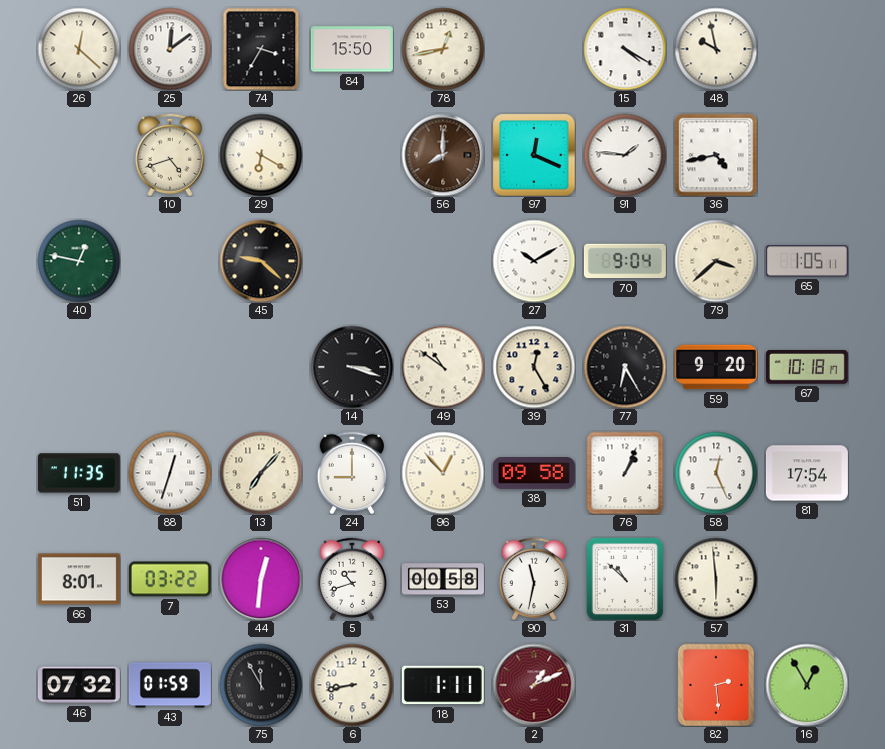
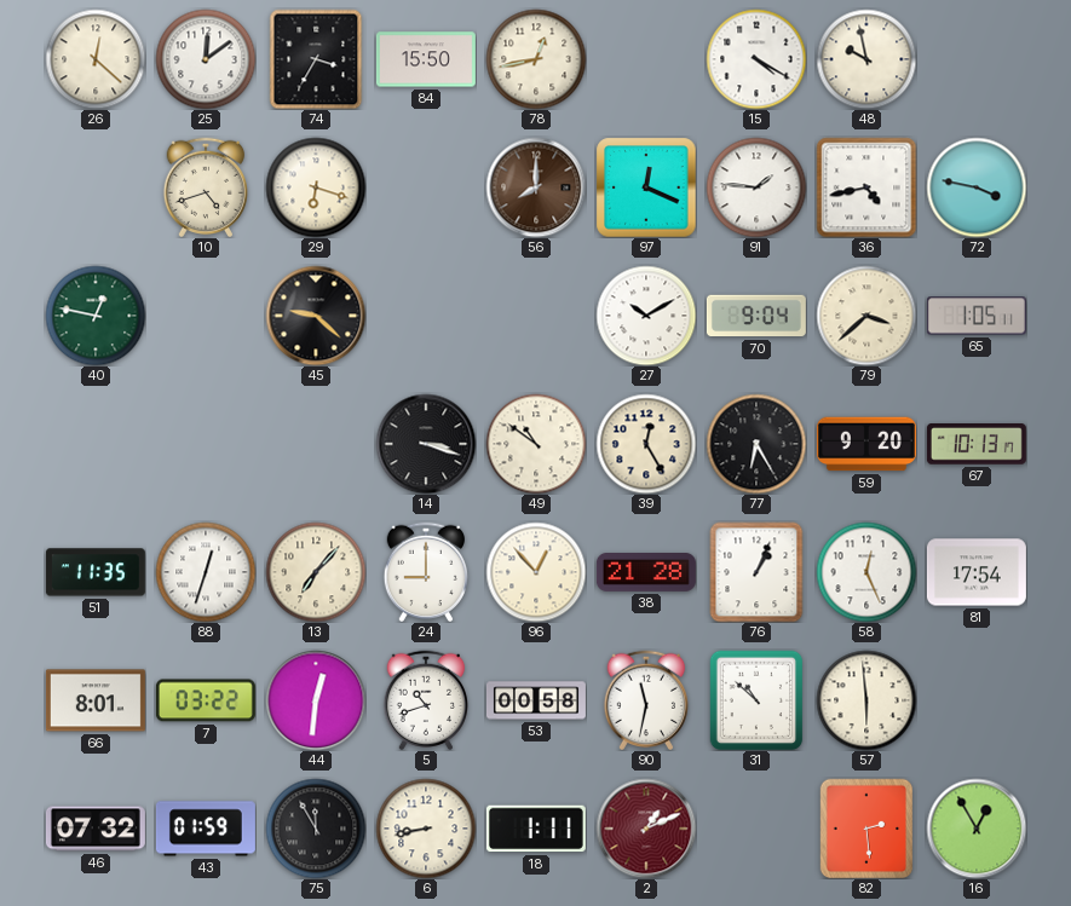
29: 6:20 -> 6:18
72: none -> 3:47
67: 10:18 -> 10:13
38: 09:58 -> 21:28
